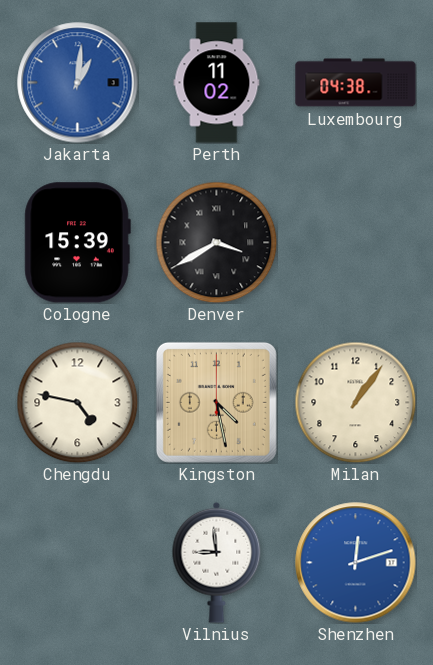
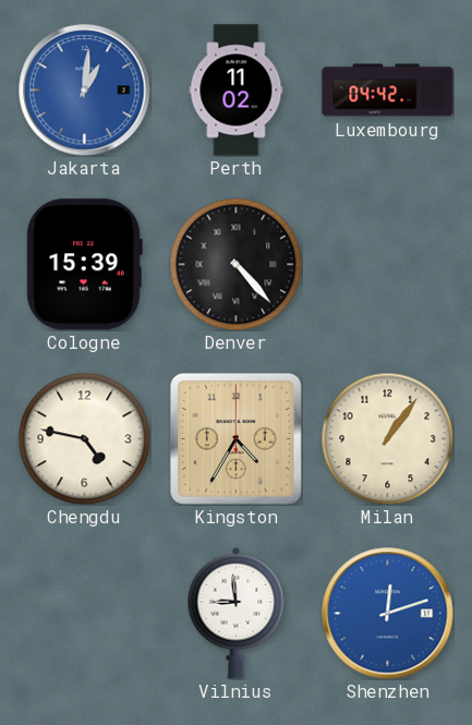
Luxembourg: 04:38 -> 04:42
Denver: 3:40 -> 4:23
Kingston: 4:28 -> 4:35
